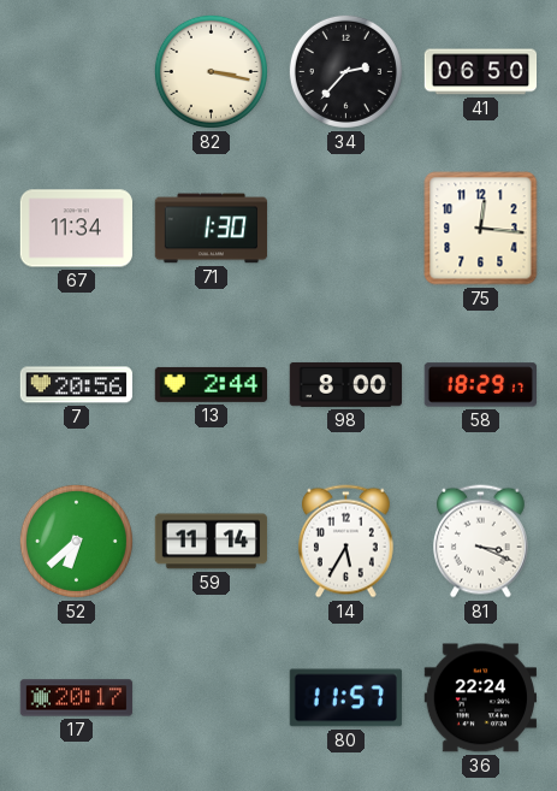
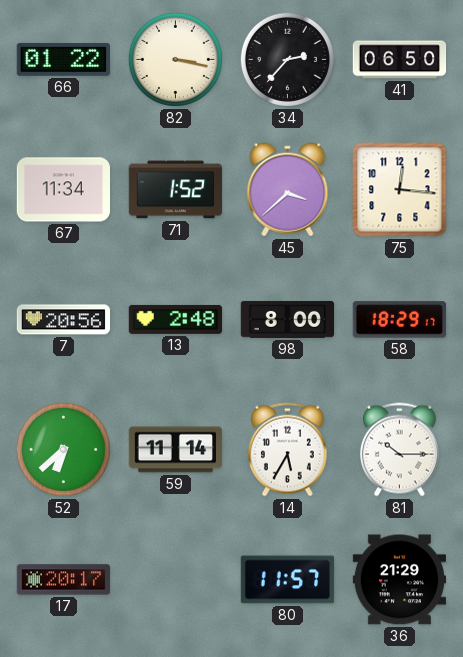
66: none -> 01:22
71: 1:30 -> 1:52
45: none -> 3:38
13: 2:44 -> 2:48
81: 3:19 -> 10:15
36: 22:24 -> 21:29
